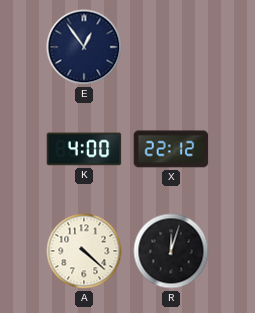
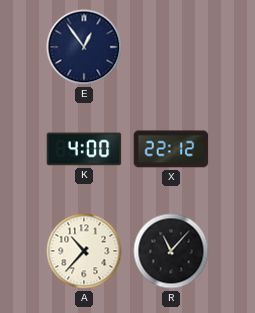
A: 4:22 -> 10:37
R: 12:03 -> 11:07
